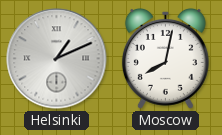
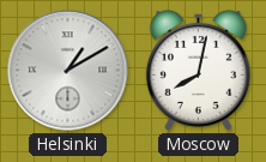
Helsinki: 1:11 -> 1:10
